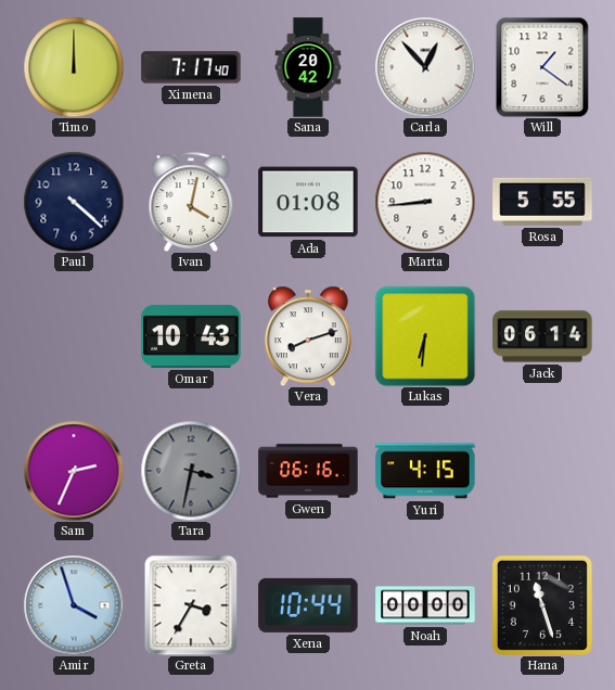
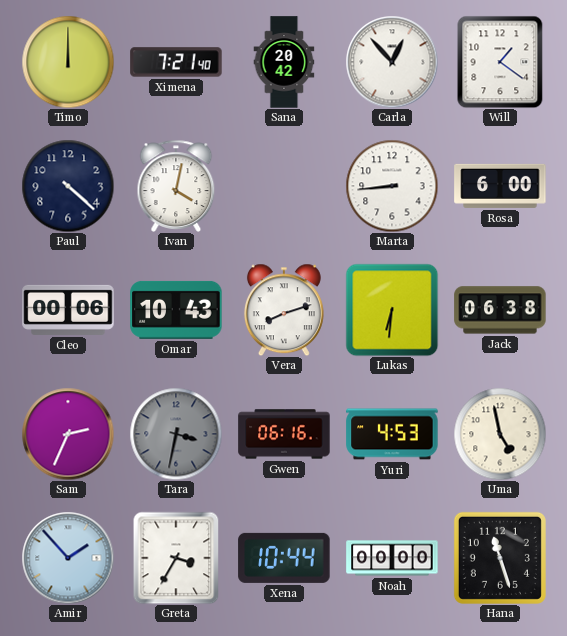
Ximena: 7:17 -> 7:21
Ada: 01:08 -> none
Rosa: 5:55 -> 6:00
Cleo: none -> 00:06
Jack: 06:14 -> 06:38
Yuri: 4:15 -> 4:53
Uma: none -> 4:58
Amir: 3:57 -> 1:53
